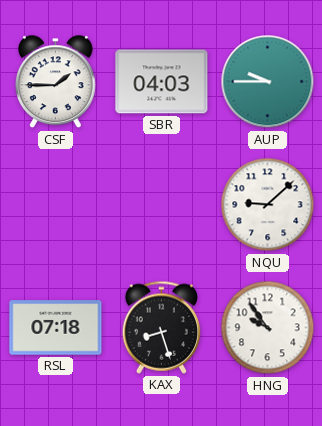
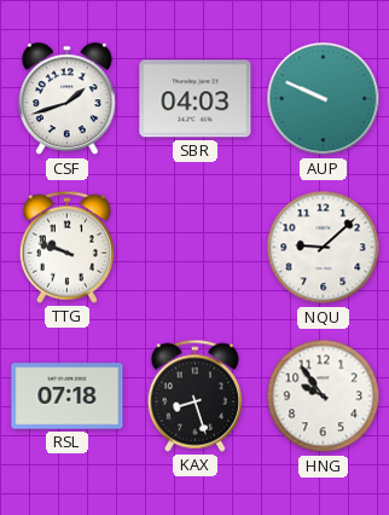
CSF: 1:45 -> 1:42
AUP: 9:45 -> 9:49
TTG: none -> 9:48
